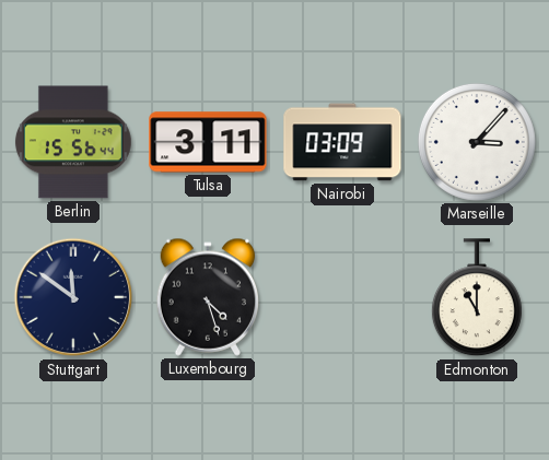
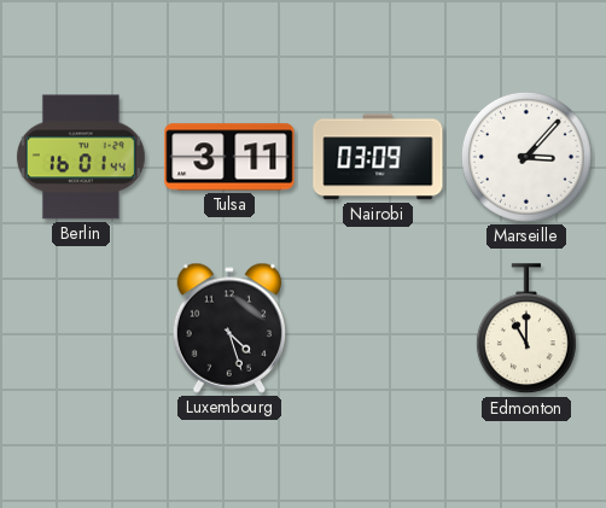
Berlin: 15:56 -> 16:01
Stuttgart: 11:51 -> none
